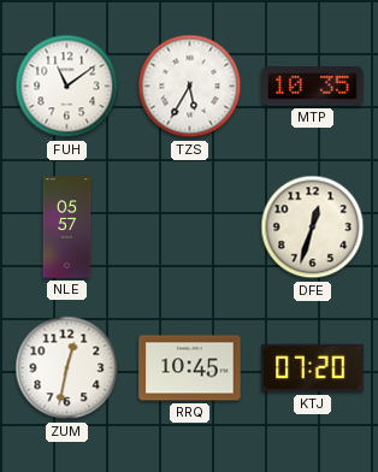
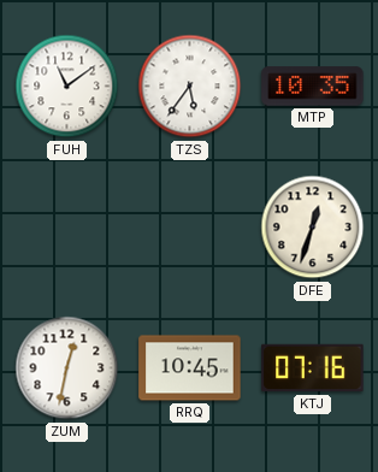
TZS: 5:35 -> 5:36
NLE: 05:57 -> none
KTJ: 07:20 -> 07:16
